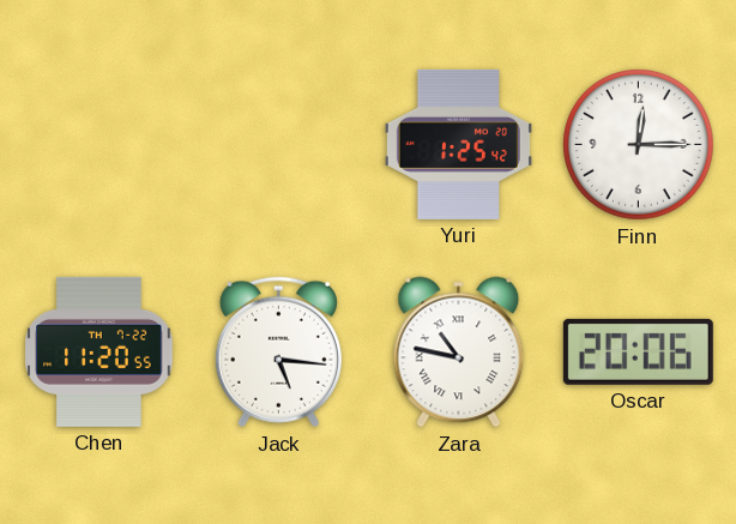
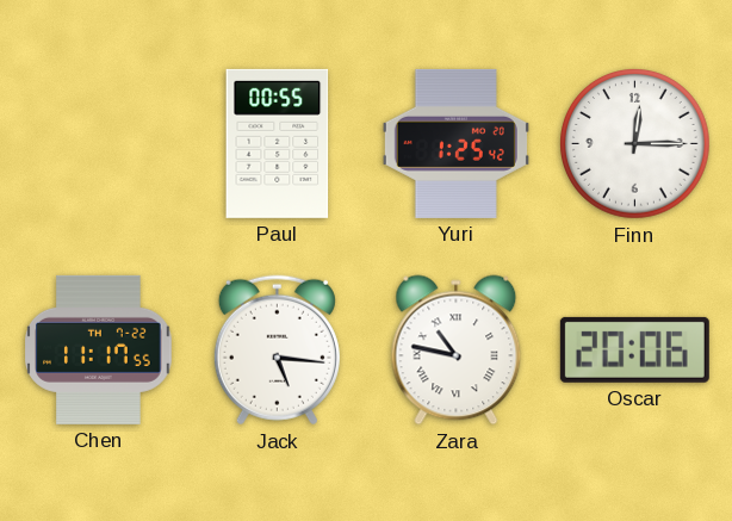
Paul: none -> 00:55
Chen: 11:20 -> 11:17
